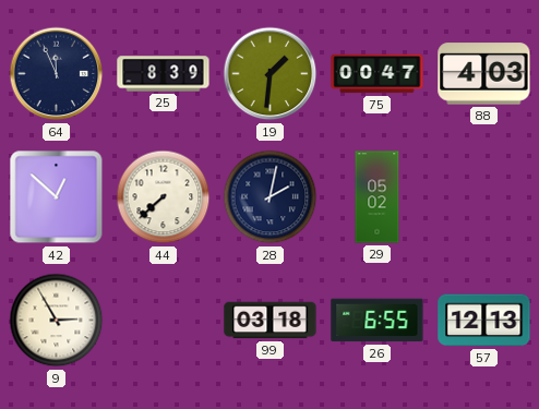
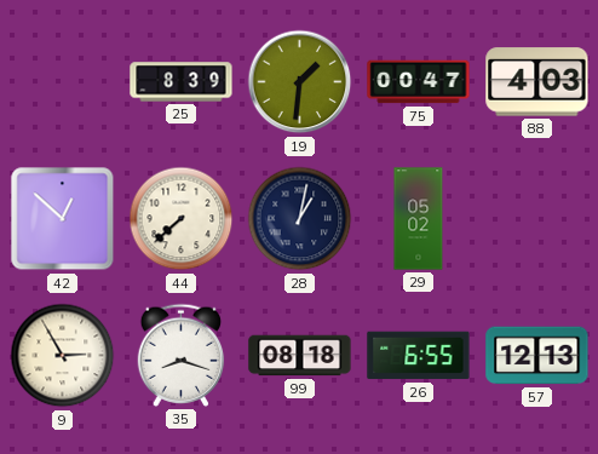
64: 11:56 -> none
28: 2:02 -> 1:02
35: none -> 8:18
99: 03:18 -> 08:18
